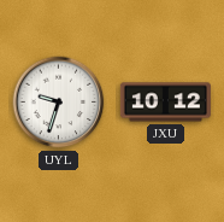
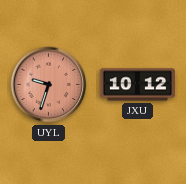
UYL dial: white -> salmon
